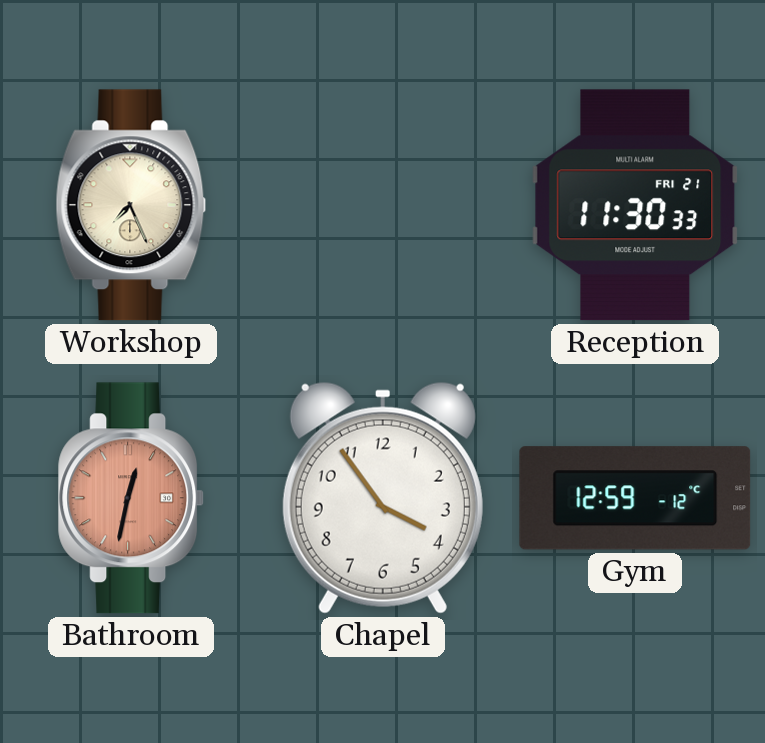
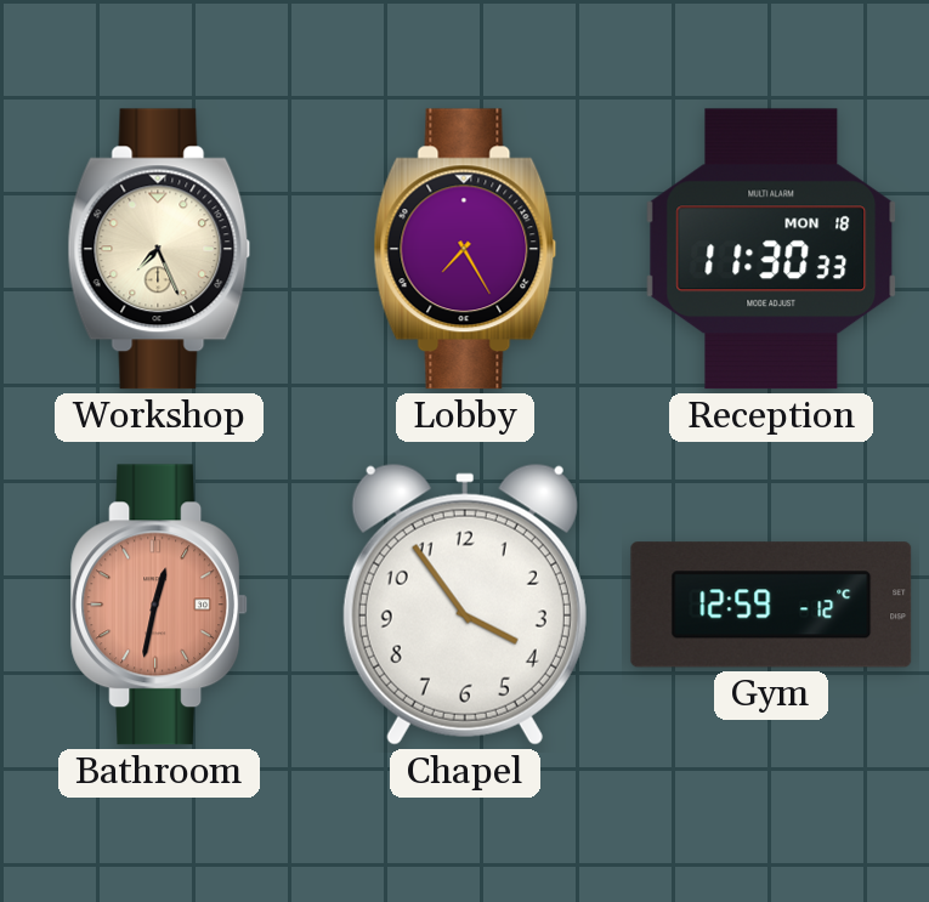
Lobby: none -> 7:25
Reception date: FRI 21 -> MON 18
